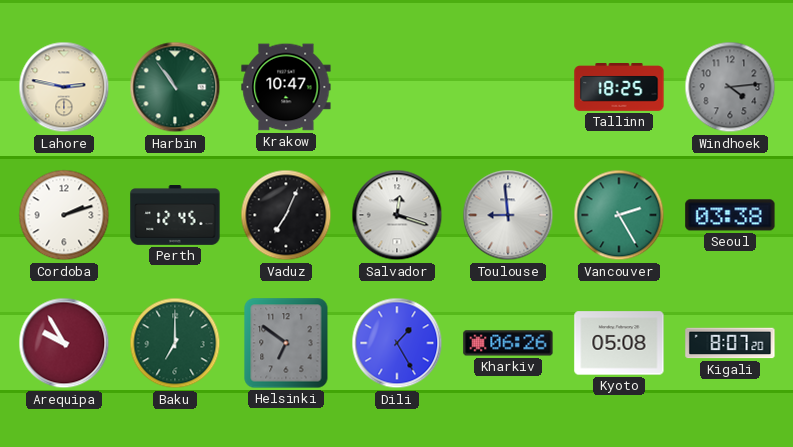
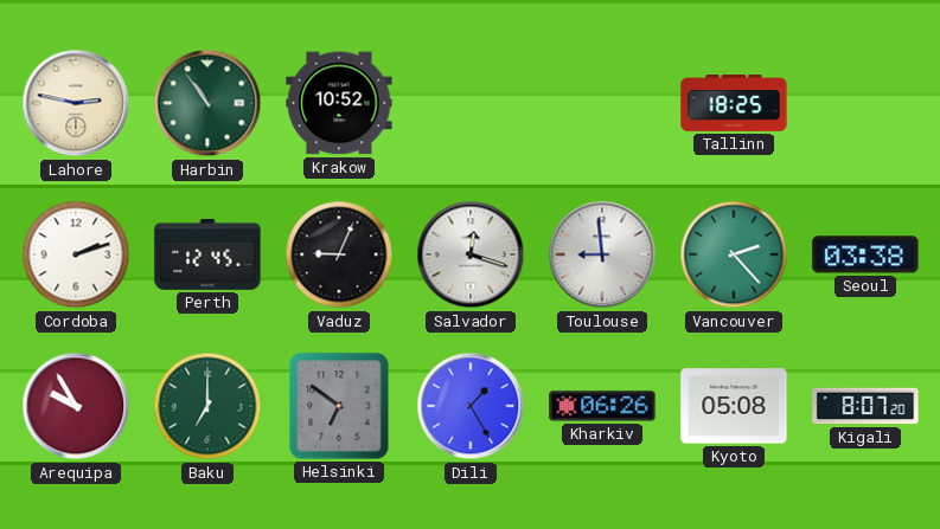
Krakow: 10:47 -> 10:52
Windhoek: 4:14 -> none
Vaduz: 7:04 -> 9:04
Vancouver: 2:25 -> 2:23
